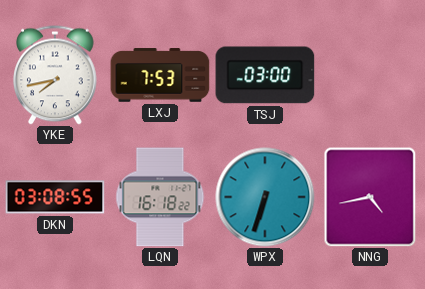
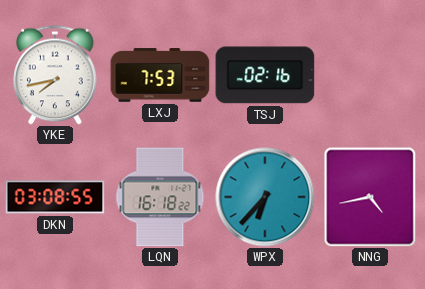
TSJ: 03:00 -> 02:16
WPX: 6:33 -> 6:37
